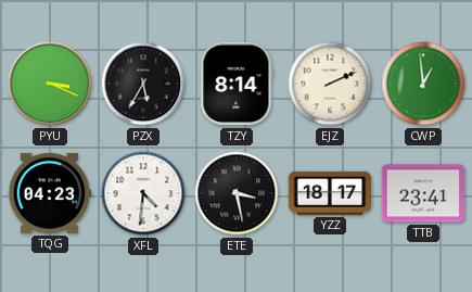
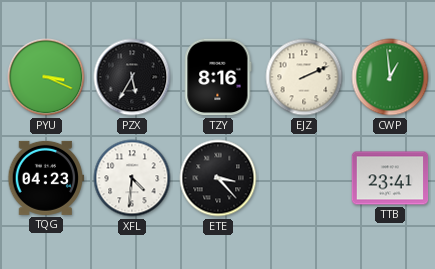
TZY: 8:14 -> 8:16
ETE: 3:28 -> 3:23
YZZ: 18:17 -> none
